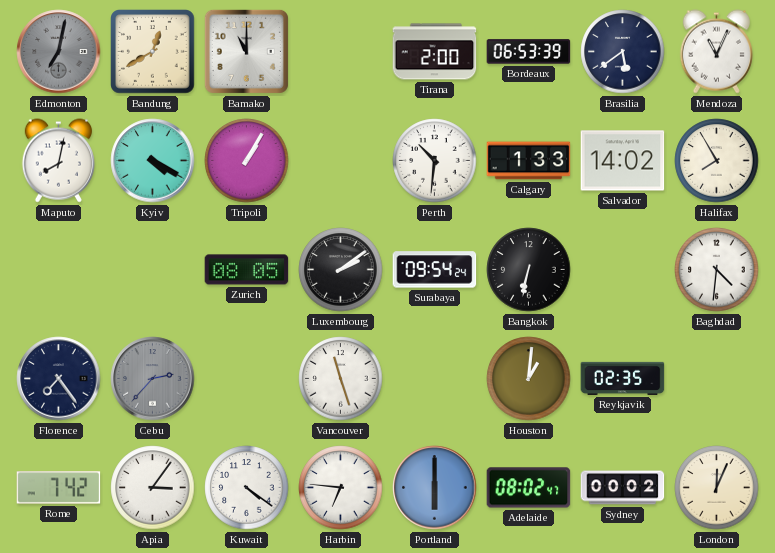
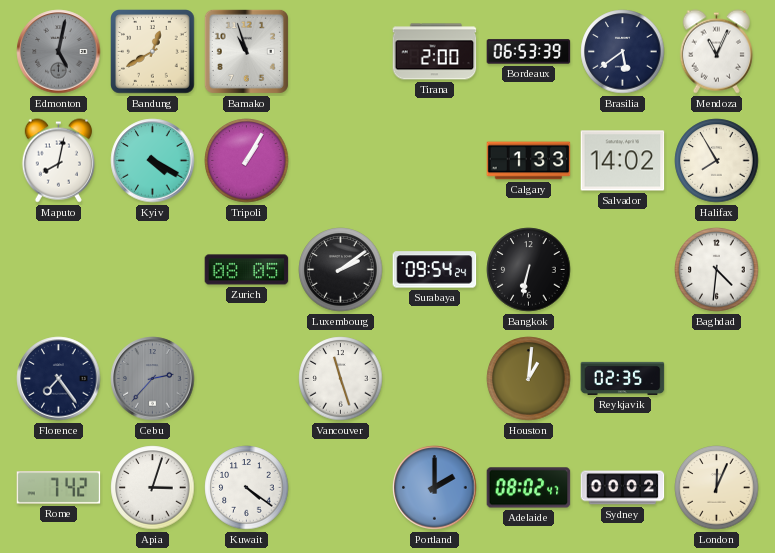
Edmonton: 7:02 -> 5:02
Bamako: 11:00 -> 10:57
Perth: 10:31 -> none
Apia: 3:06 -> 3:03
Harbin: 6:46 -> none
Portland: 6:00 -> 2:00
